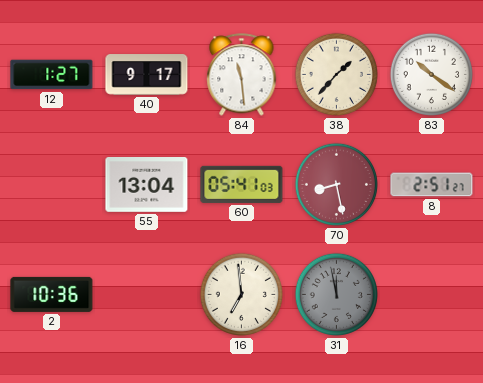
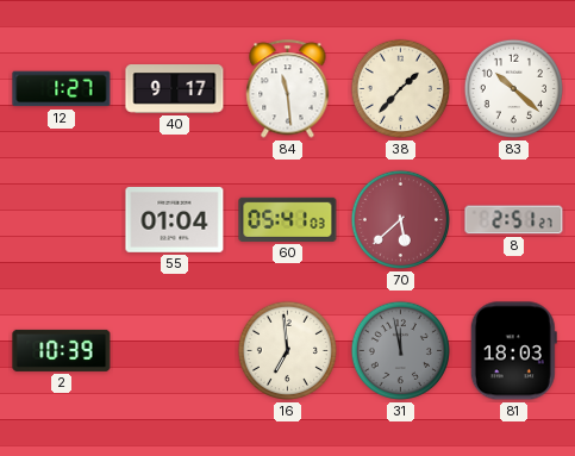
83: 10:21 -> 10:22
55: 13:04 -> 01:04
70: 8:28 -> 5:38
2: 10:36 -> 10:39
81: none -> 18:03
